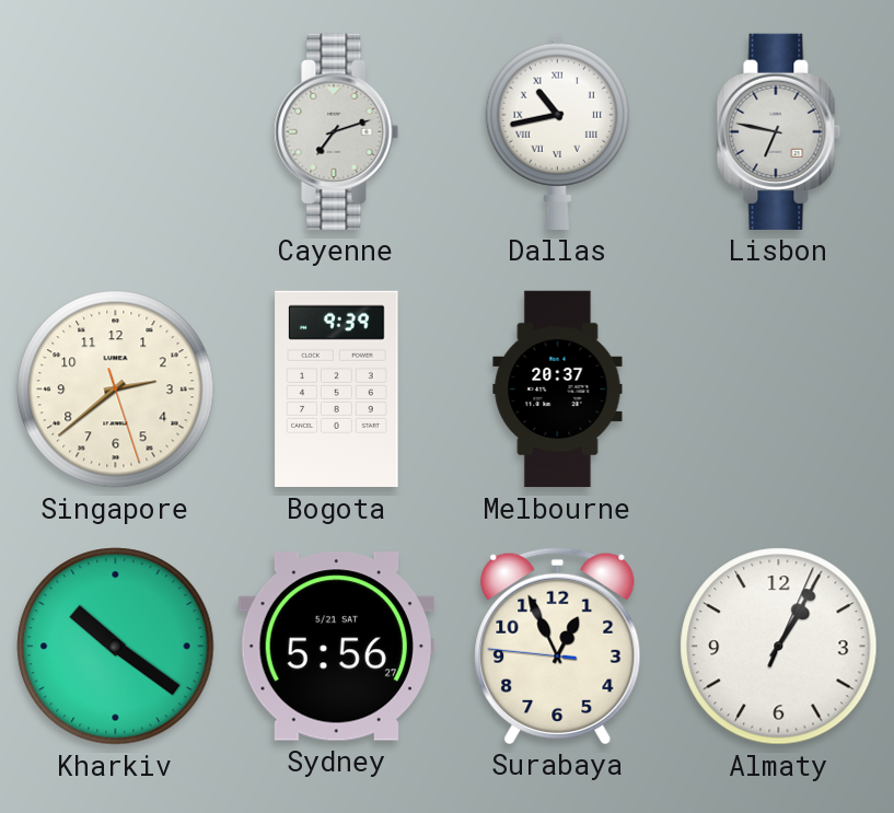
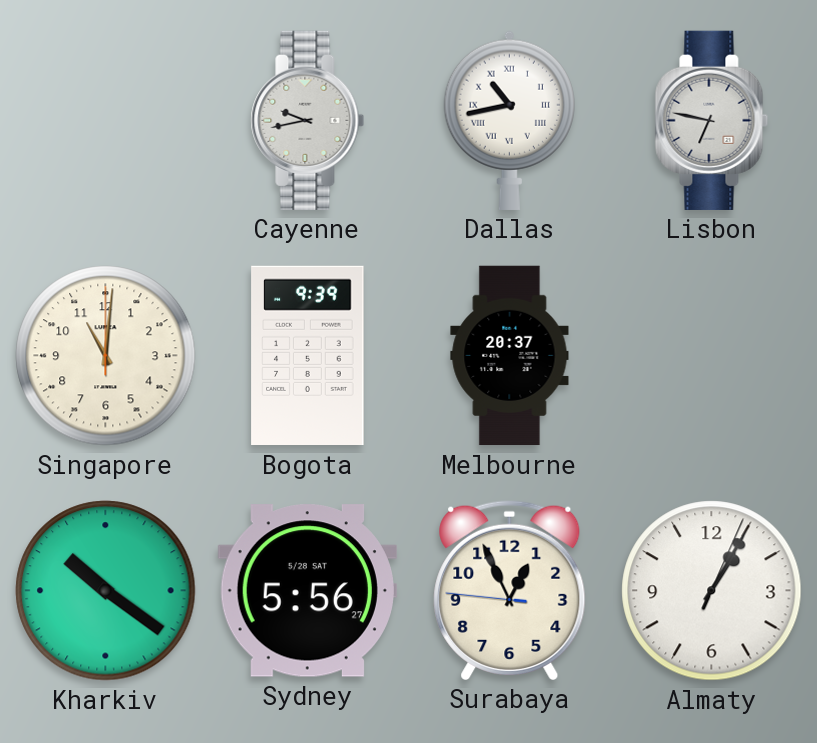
Cayenne: 7:12 -> 9:43
Singapore: 2:38 -> 11:01
Sydney date: 5/21 SAT -> 5/28 SAT
